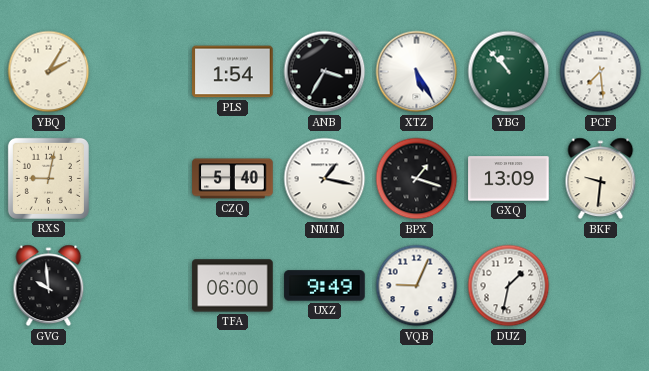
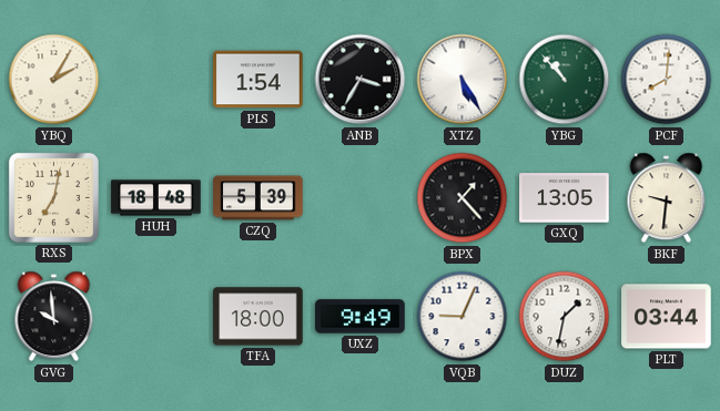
PCF: 7:29 -> 8:01
RXS: 9:02 -> 7:02
HUH: none -> 18:48
CZQ: 5:40 -> 5:39
NMM: 1:17 -> none
BPX: 1:18 -> 1:23
GXQ: 13:09 -> 13:05
TFA: 06:00 -> 18:00
PLT: none -> 03:44
